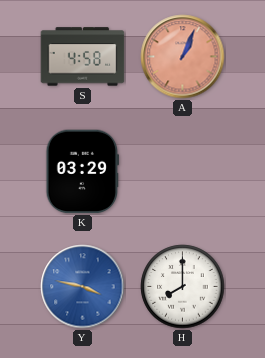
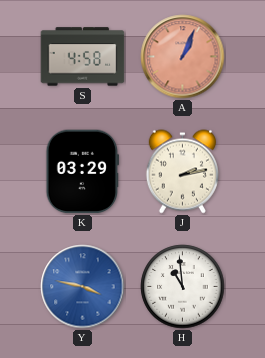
J: none -> 2:13
H: 8:00 -> 10:59
